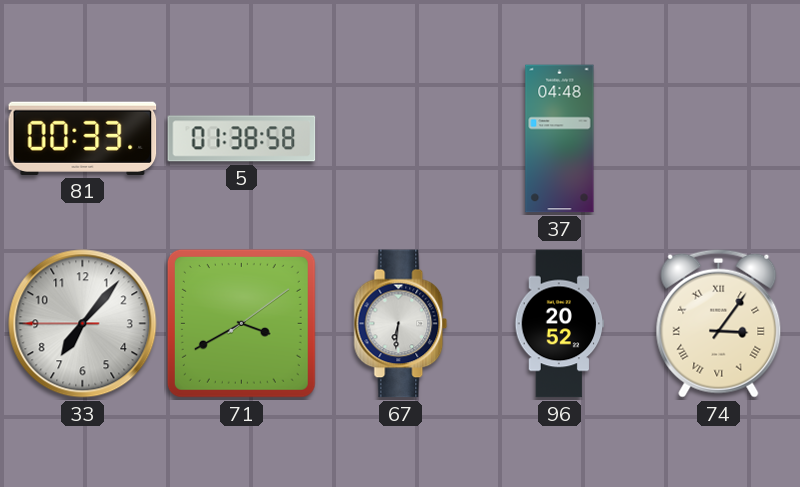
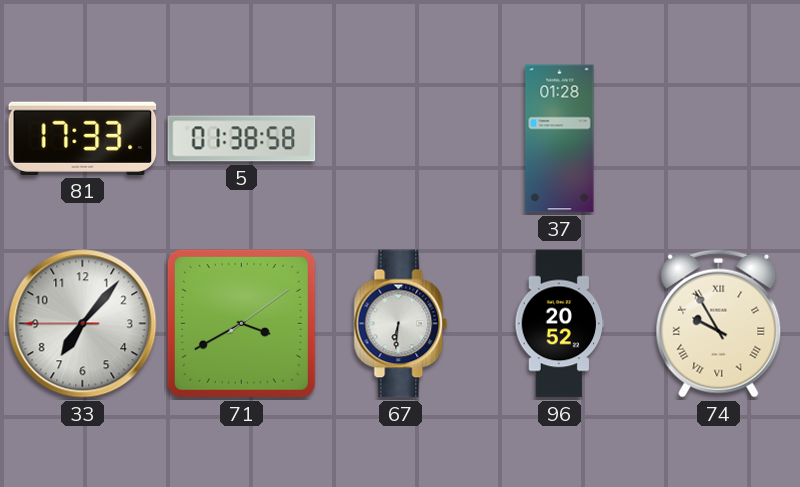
81: 00:33 -> 17:33
37: 04:48 -> 01:28
74: 3:06 -> 9:55
